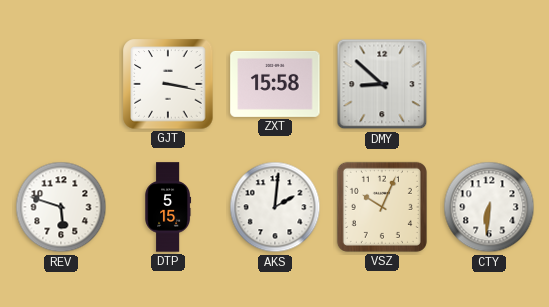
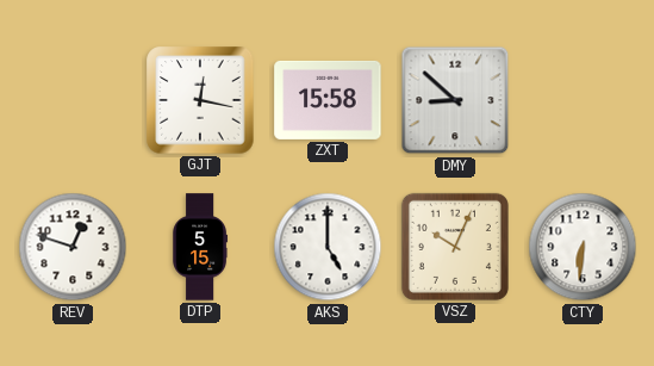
GJT: 3:17 -> 12:17
REV: 5:48 -> 12:48
AKS: 2:01 -> 5:00
